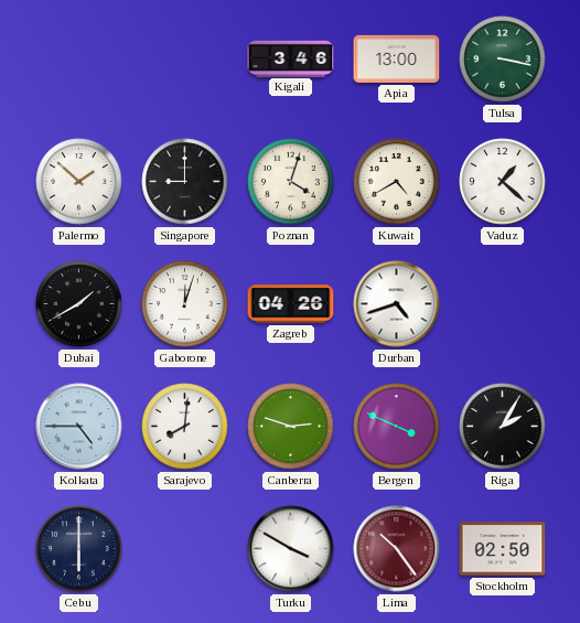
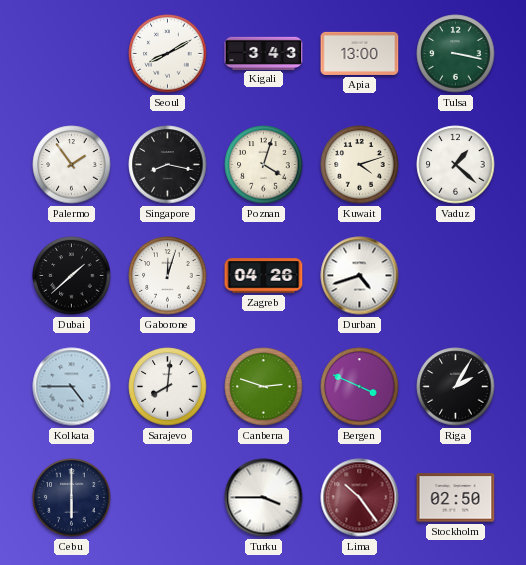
Seoul: none -> 8:10
Kigali: 3:46 -> 3:43
Palermo: 1:52 -> 1:54
Singapore: 9:00 -> 8:17
Kuwait: 4:40 -> 4:12
Dubai: 1:40 -> 1:38
Turku: 3:50 -> 3:45
